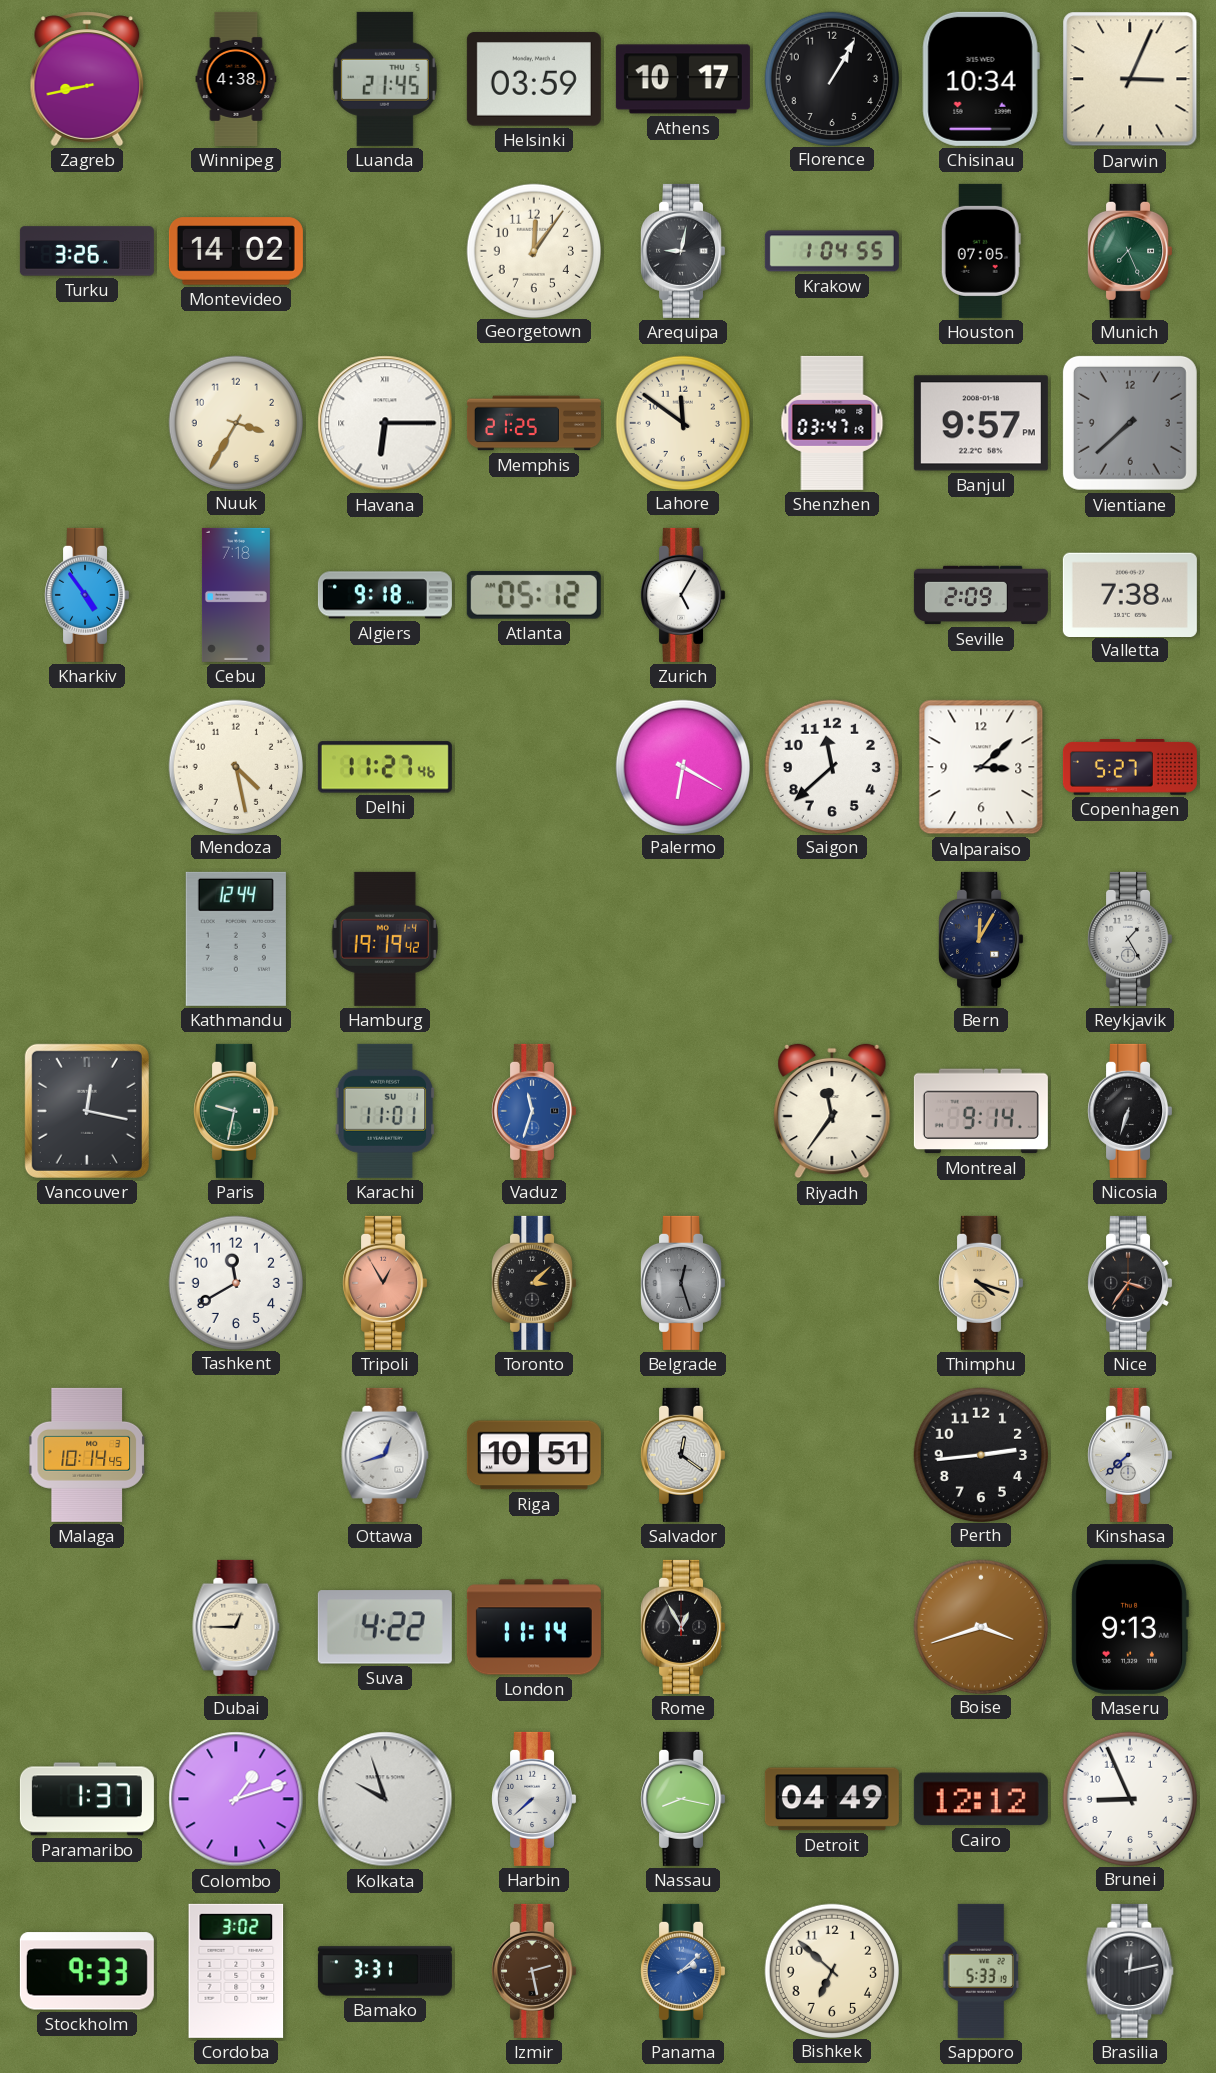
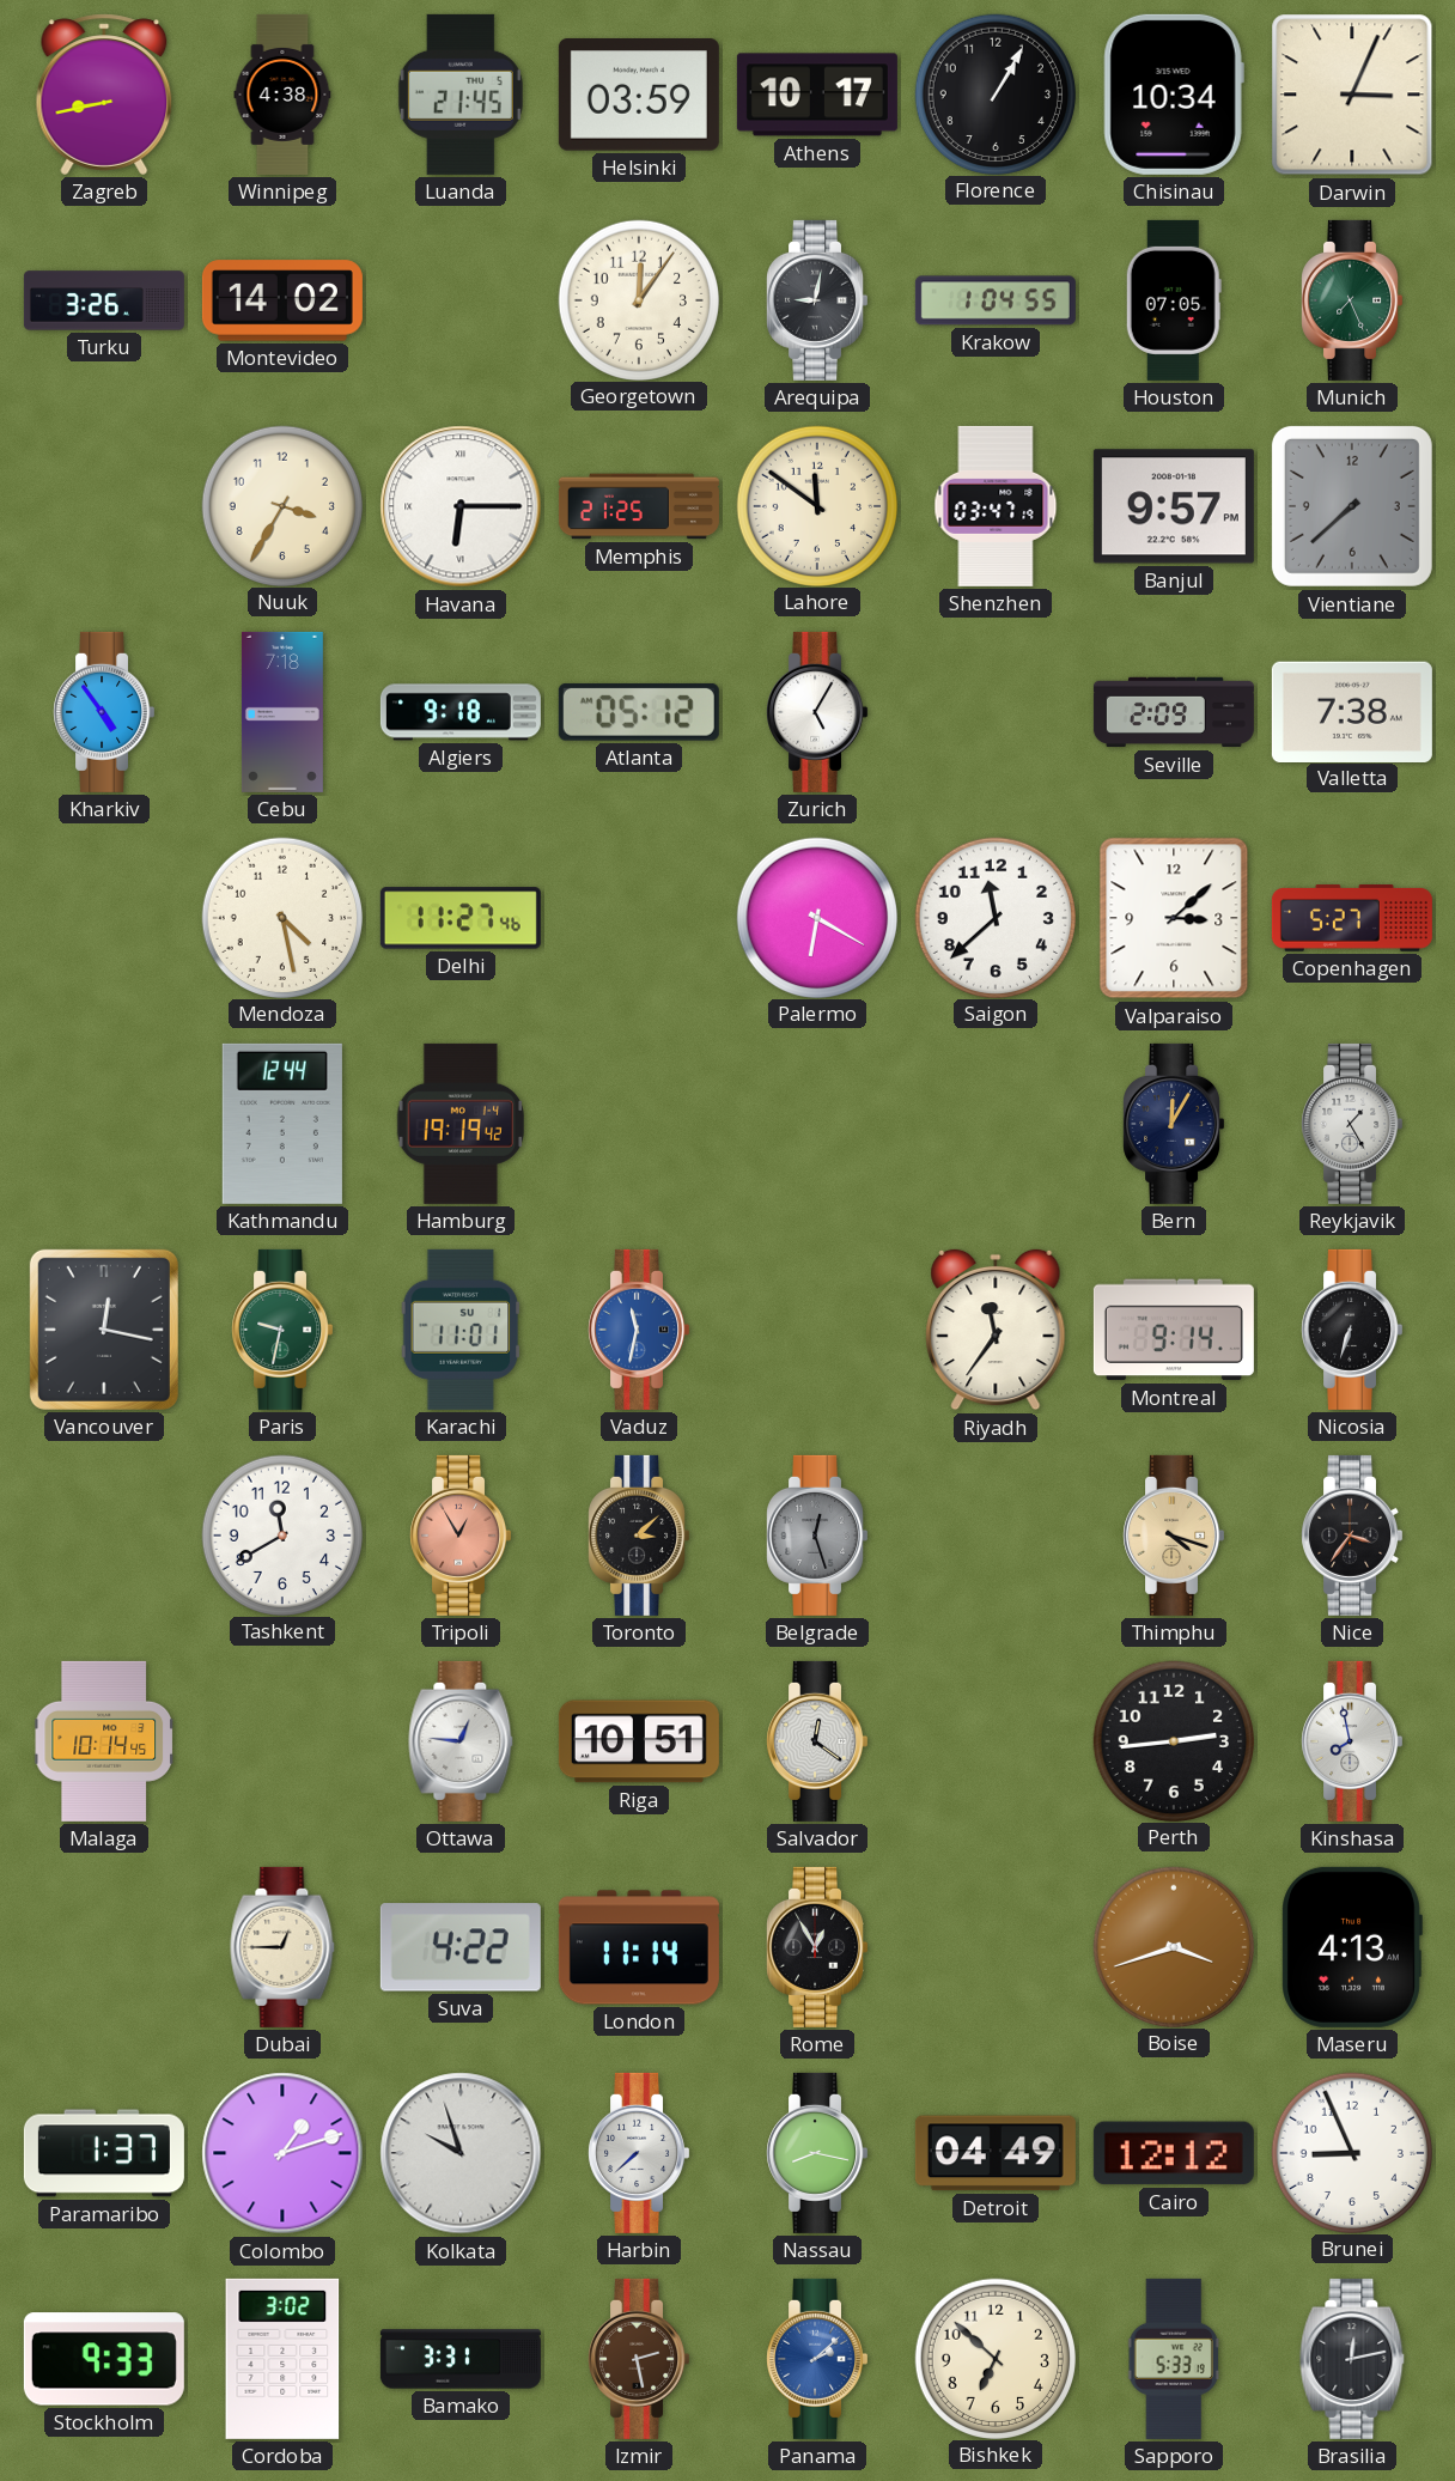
Vaduz: 11:33 -> 11:32
Ottawa: 12:42 -> 12:46
Kinshasa: 7:38 -> 7:58
Maseru: 9:13 -> 4:13
